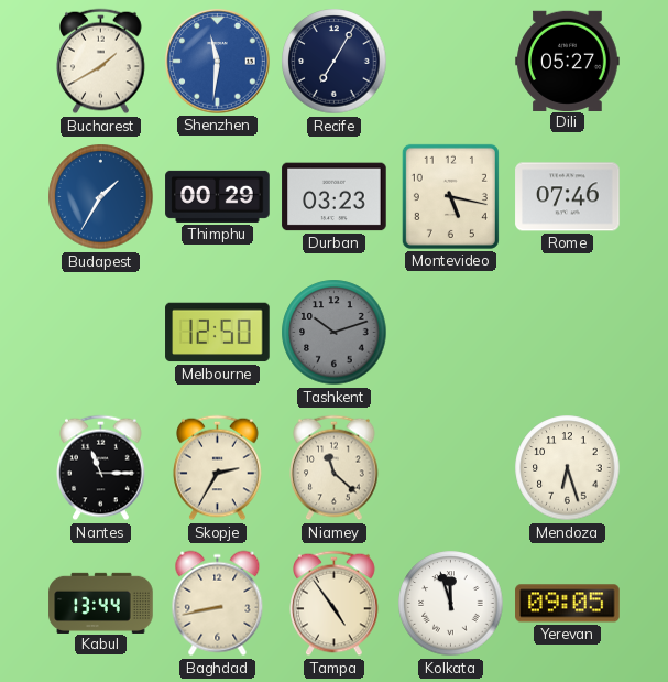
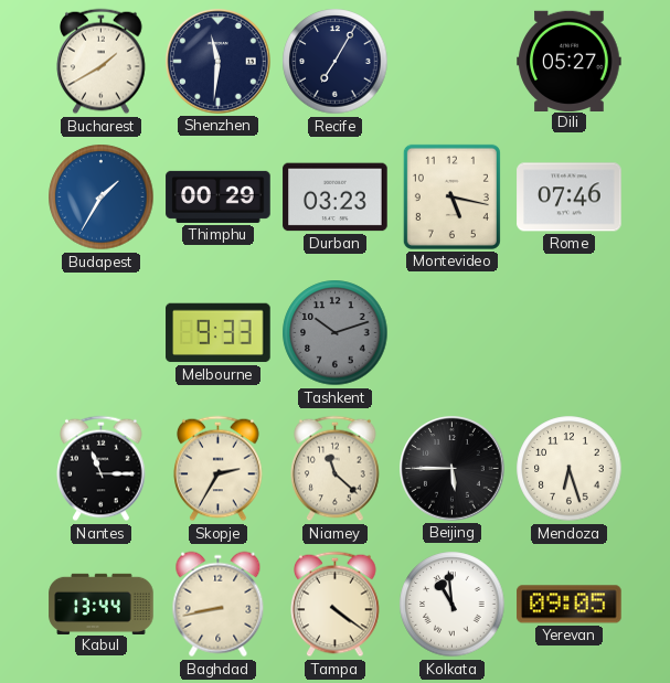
Shenzhen dial: blue -> navy
Melbourne: 12:50 -> 9:33
Beijing: none -> 5:45
Tampa: 4:54 -> 4:21
Kolkata: 11:57 -> 10:59
